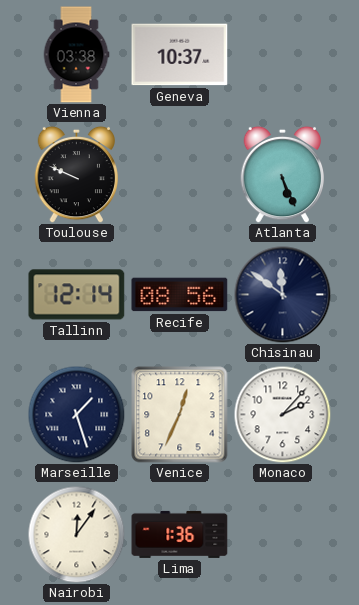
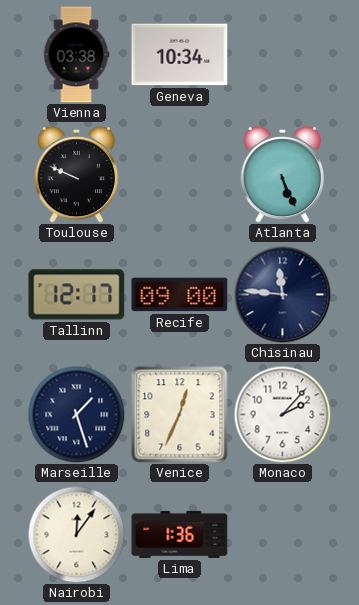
Geneva: 10:37 -> 10:34
Tallinn: 12:14 -> 12:17
Recife: 08:56 -> 09:00
Chisinau: 11:51 -> 11:46
